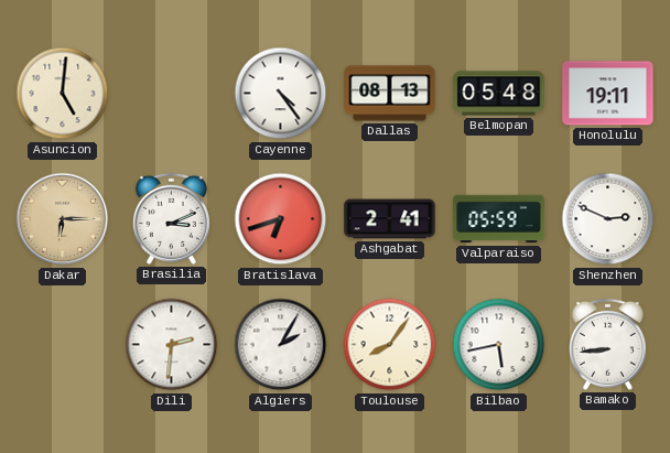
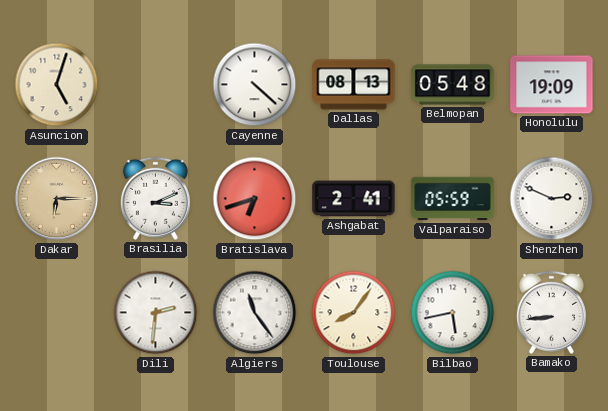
Asuncion: 5:01 -> 5:03
Cayenne: 4:24 -> 4:22
Honolulu: 19:11 -> 19:09
Algiers: 2:05 -> 11:24
